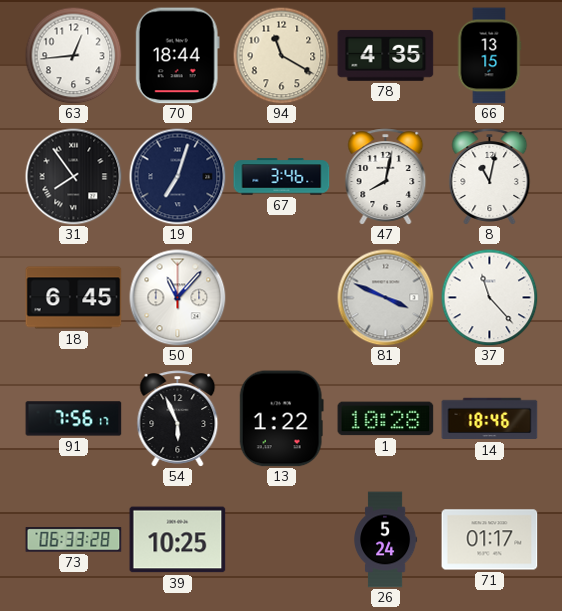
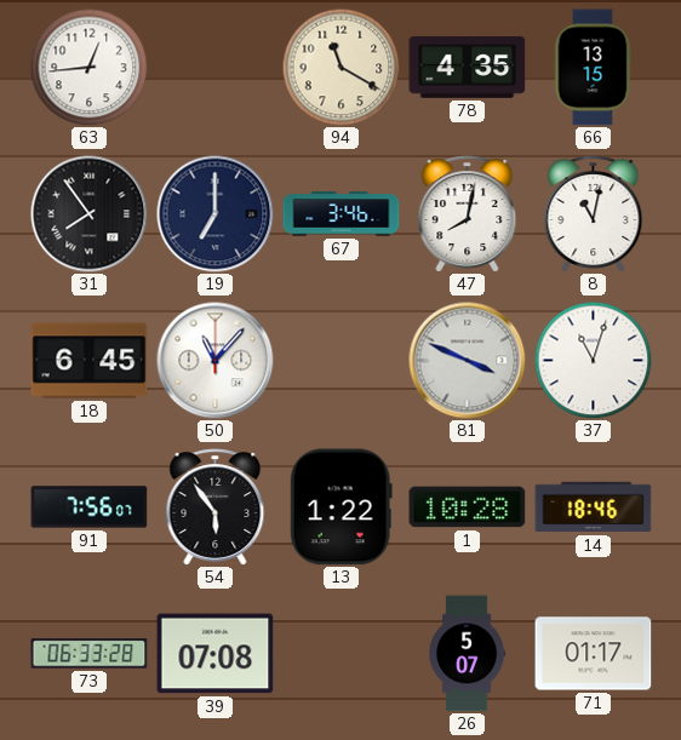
70: 18:44 -> none
19: 7:03 -> 7:00
37: 11:23 -> 11:03
91: 7:56:17 -> 7:56:07
54: 5:56 -> 5:54
39: 10:25 -> 07:08
26: 5:24 -> 5:07
